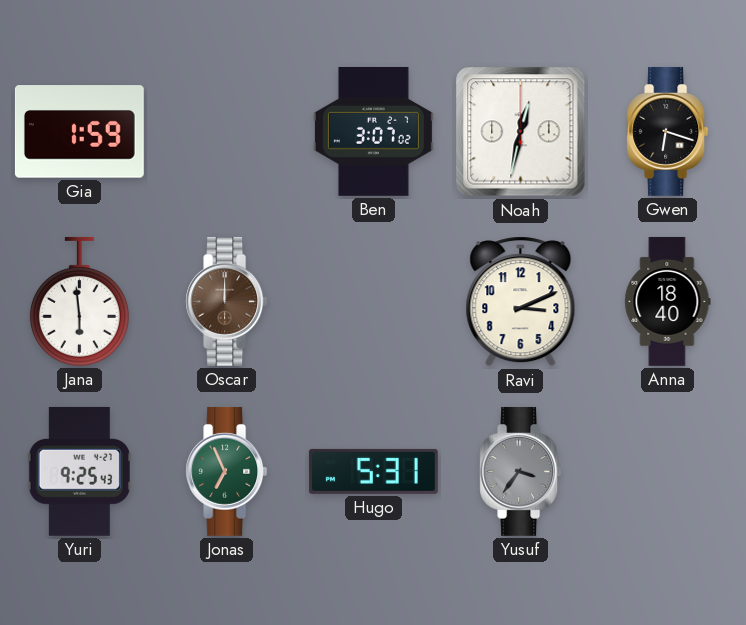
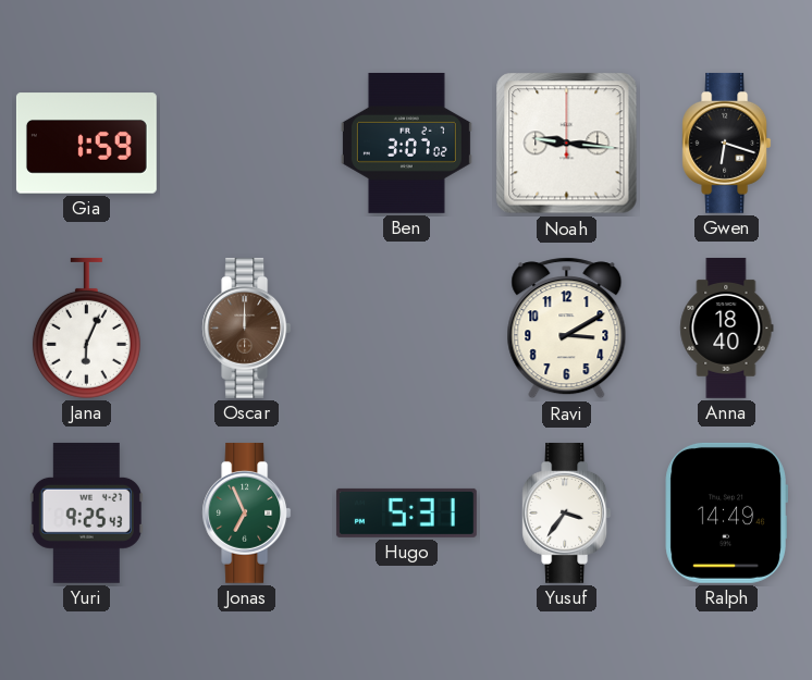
Noah: 12:32 -> 9:16
Jana: 5:59 -> 6:04
Ravi: 3:11 -> 3:10
Yusuf dial: grey -> white
Ralph: none -> 14:49
